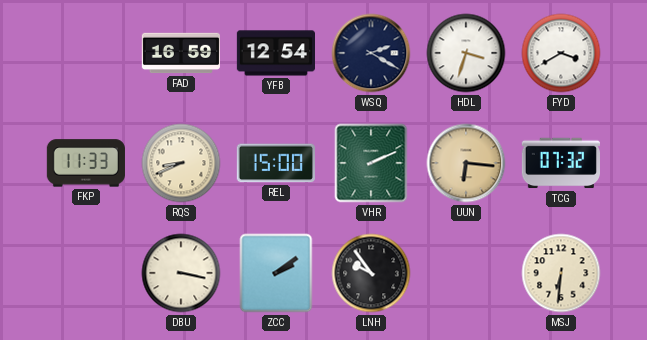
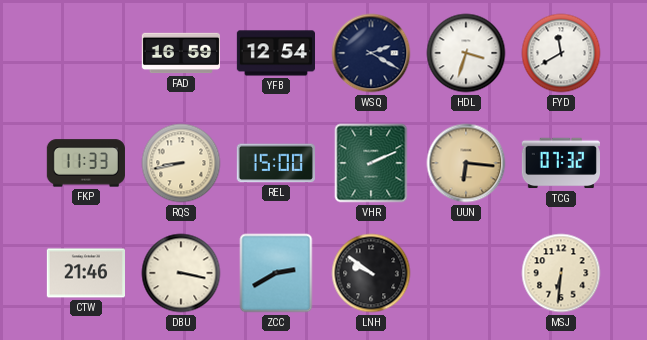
FYD: 3:40 -> 11:40
RQS: 8:41 -> 8:43
CTW: none -> 21:46
ZCC: 2:09 -> 2:40
LNH: 9:54 -> 9:51
